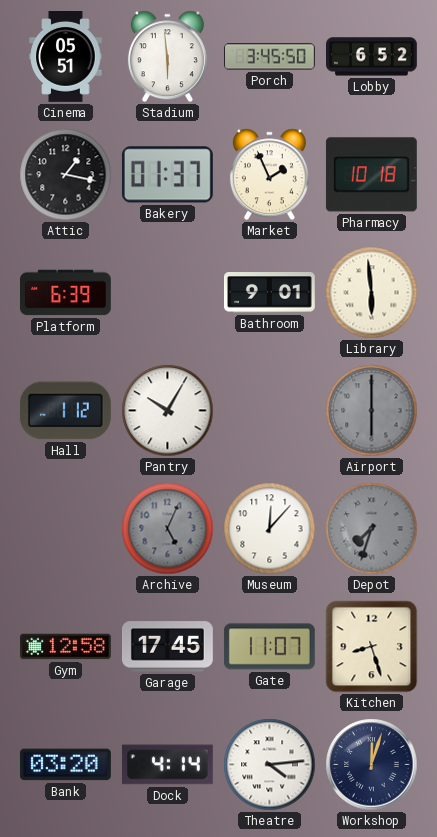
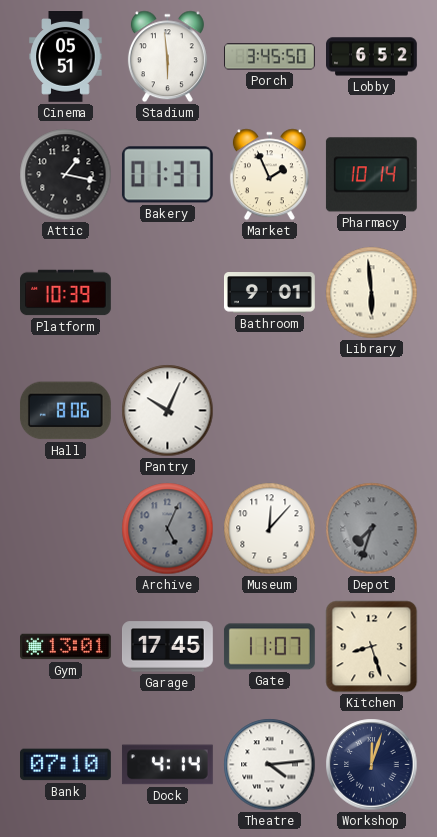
Pharmacy: 10:18 -> 10:14
Platform: 6:39 -> 10:39
Hall: 1:12 -> 8:06
Pantry: 10:05 -> 10:04
Airport: 6:00 -> none
Gym: 12:58 -> 13:01
Bank: 03:20 -> 07:10
